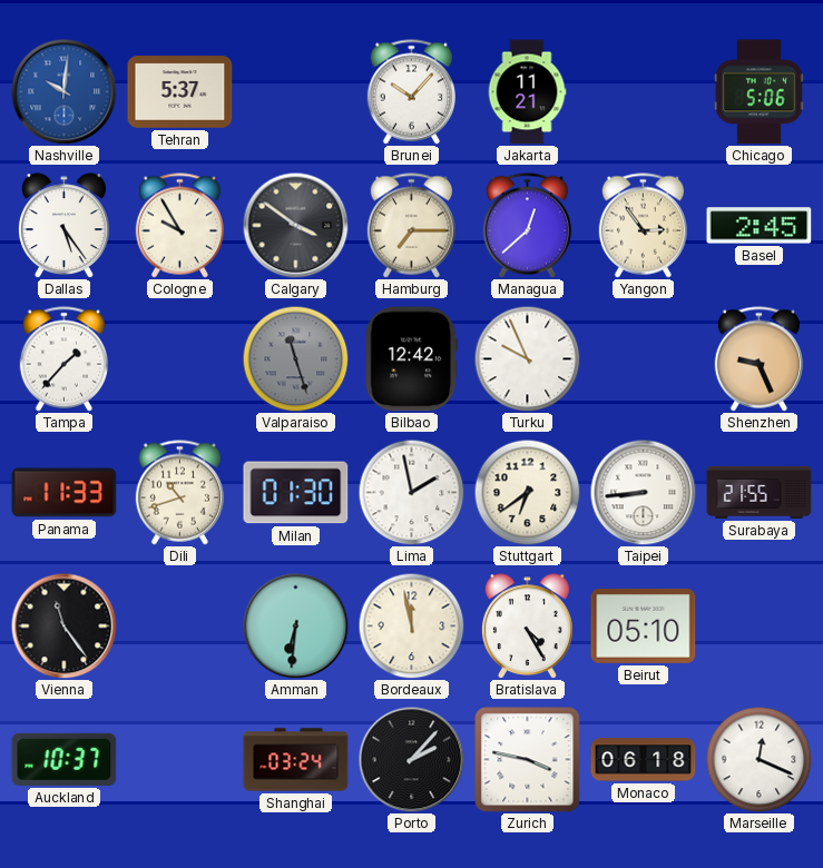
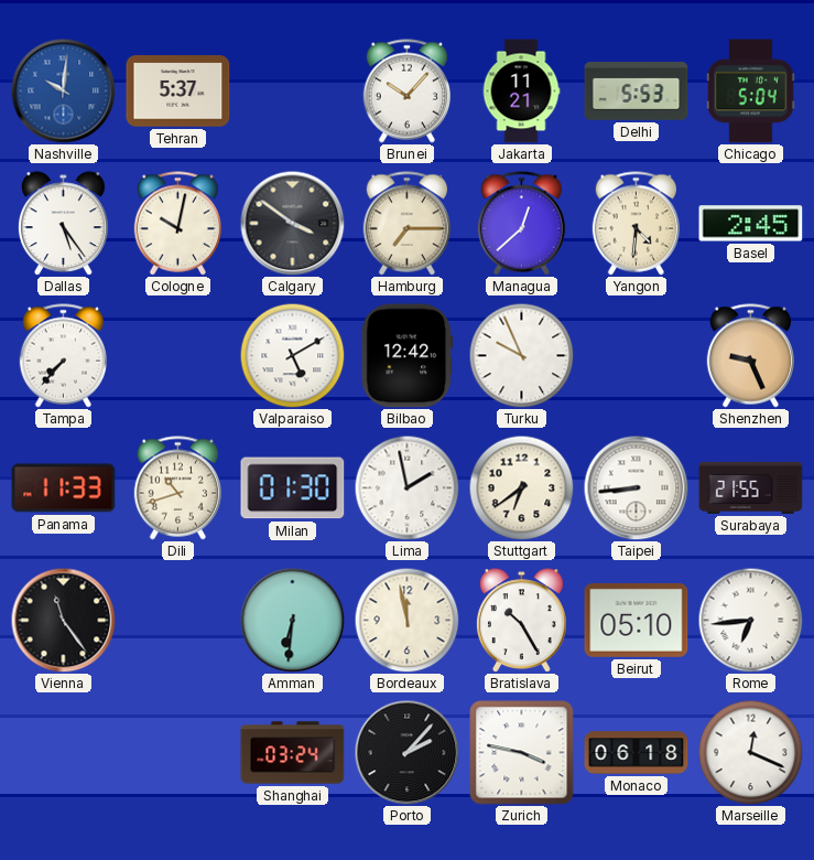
Delhi: none -> 5:53
Chicago: 5:06 -> 5:04
Cologne: 9:55 -> 10:02
Yangon: 2:54 -> 4:31
Tampa: 1:37 -> 7:37
Valparaiso: 11:27 -> 5:10
Valparaiso dial: grey -> white
Bratislava: 4:25 -> 10:25
Rome: none -> 6:44
Auckland: 10:37 -> none
